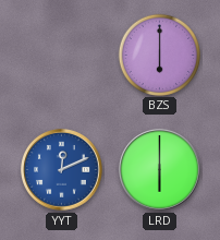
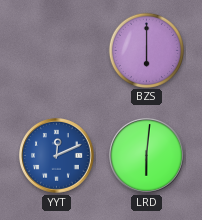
LRD: 6:00 -> 6:01
